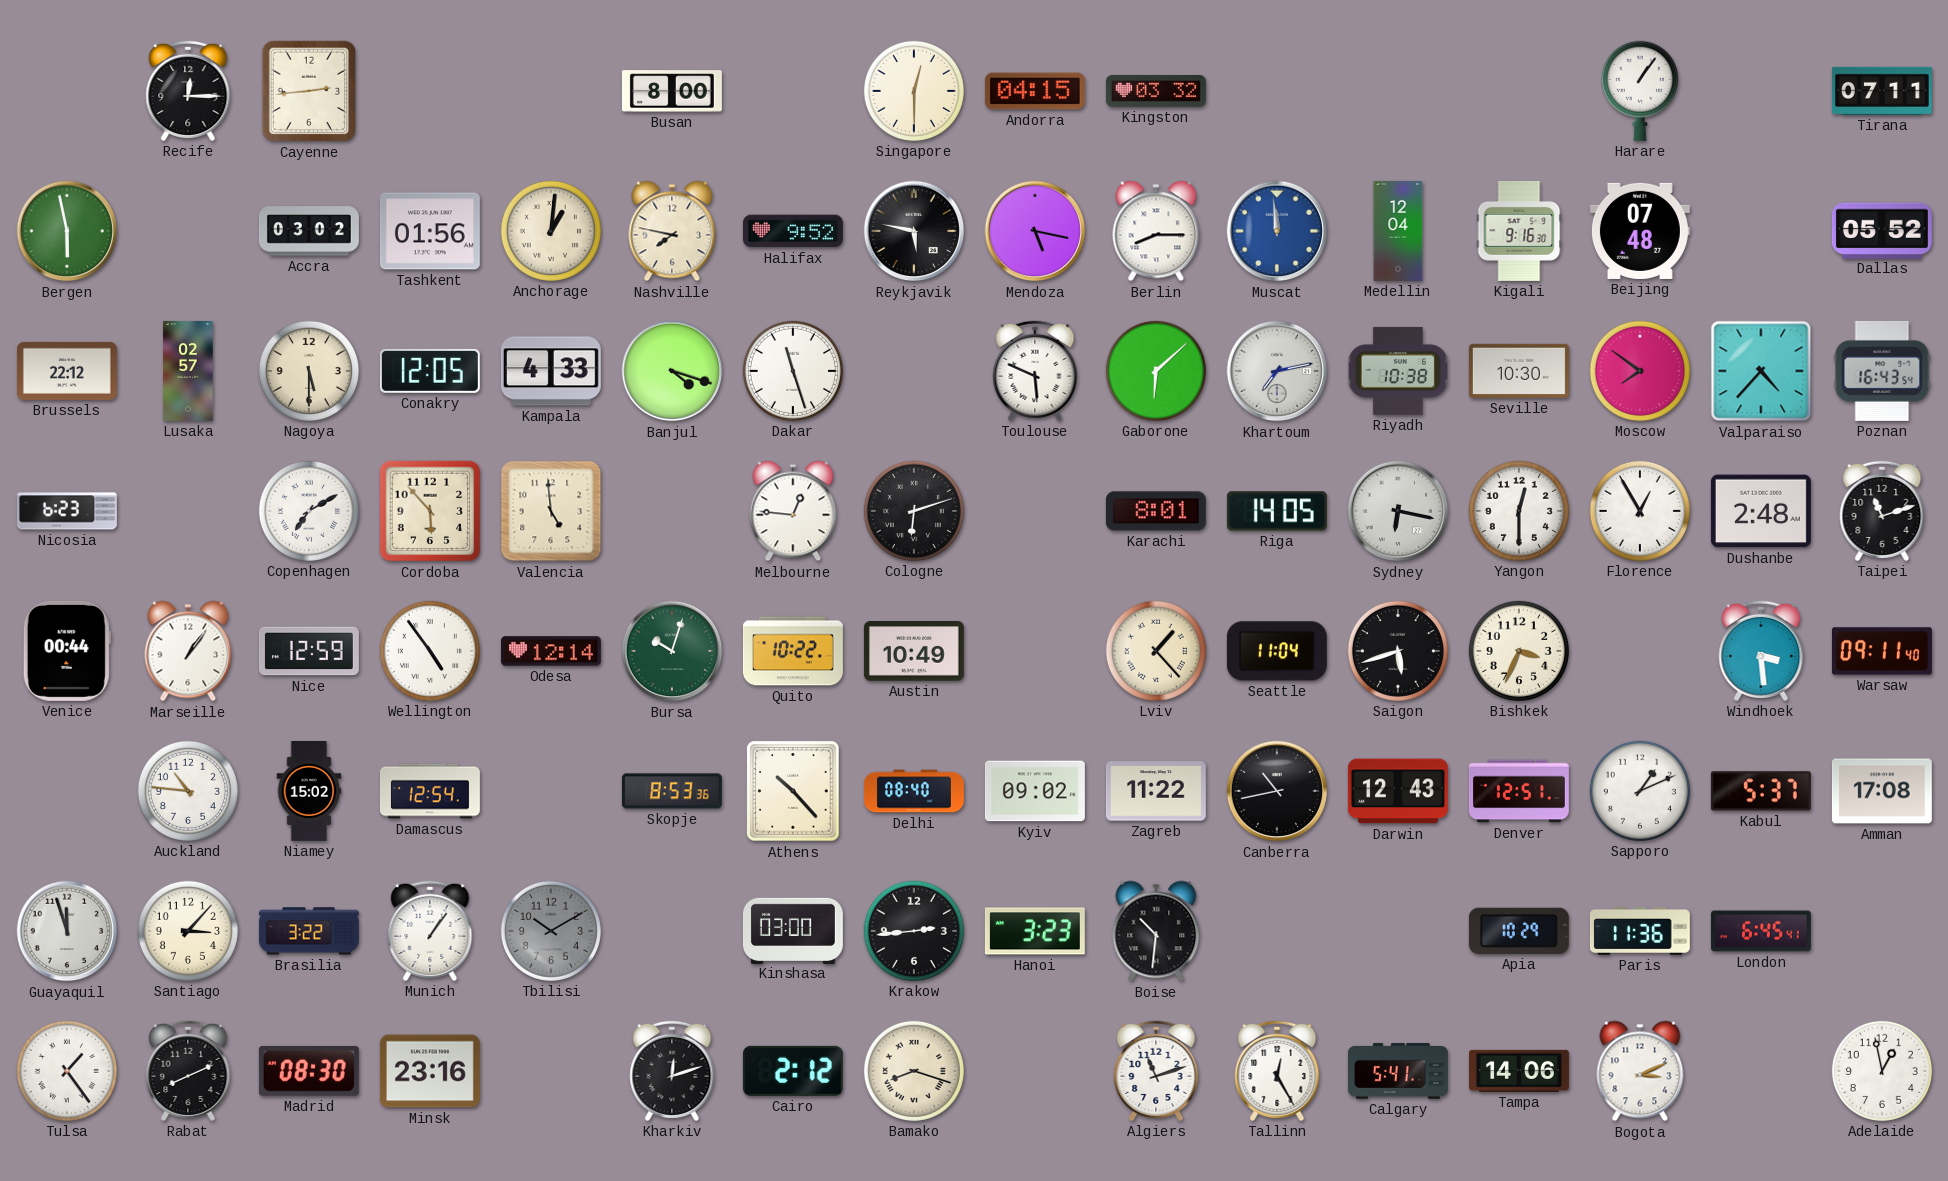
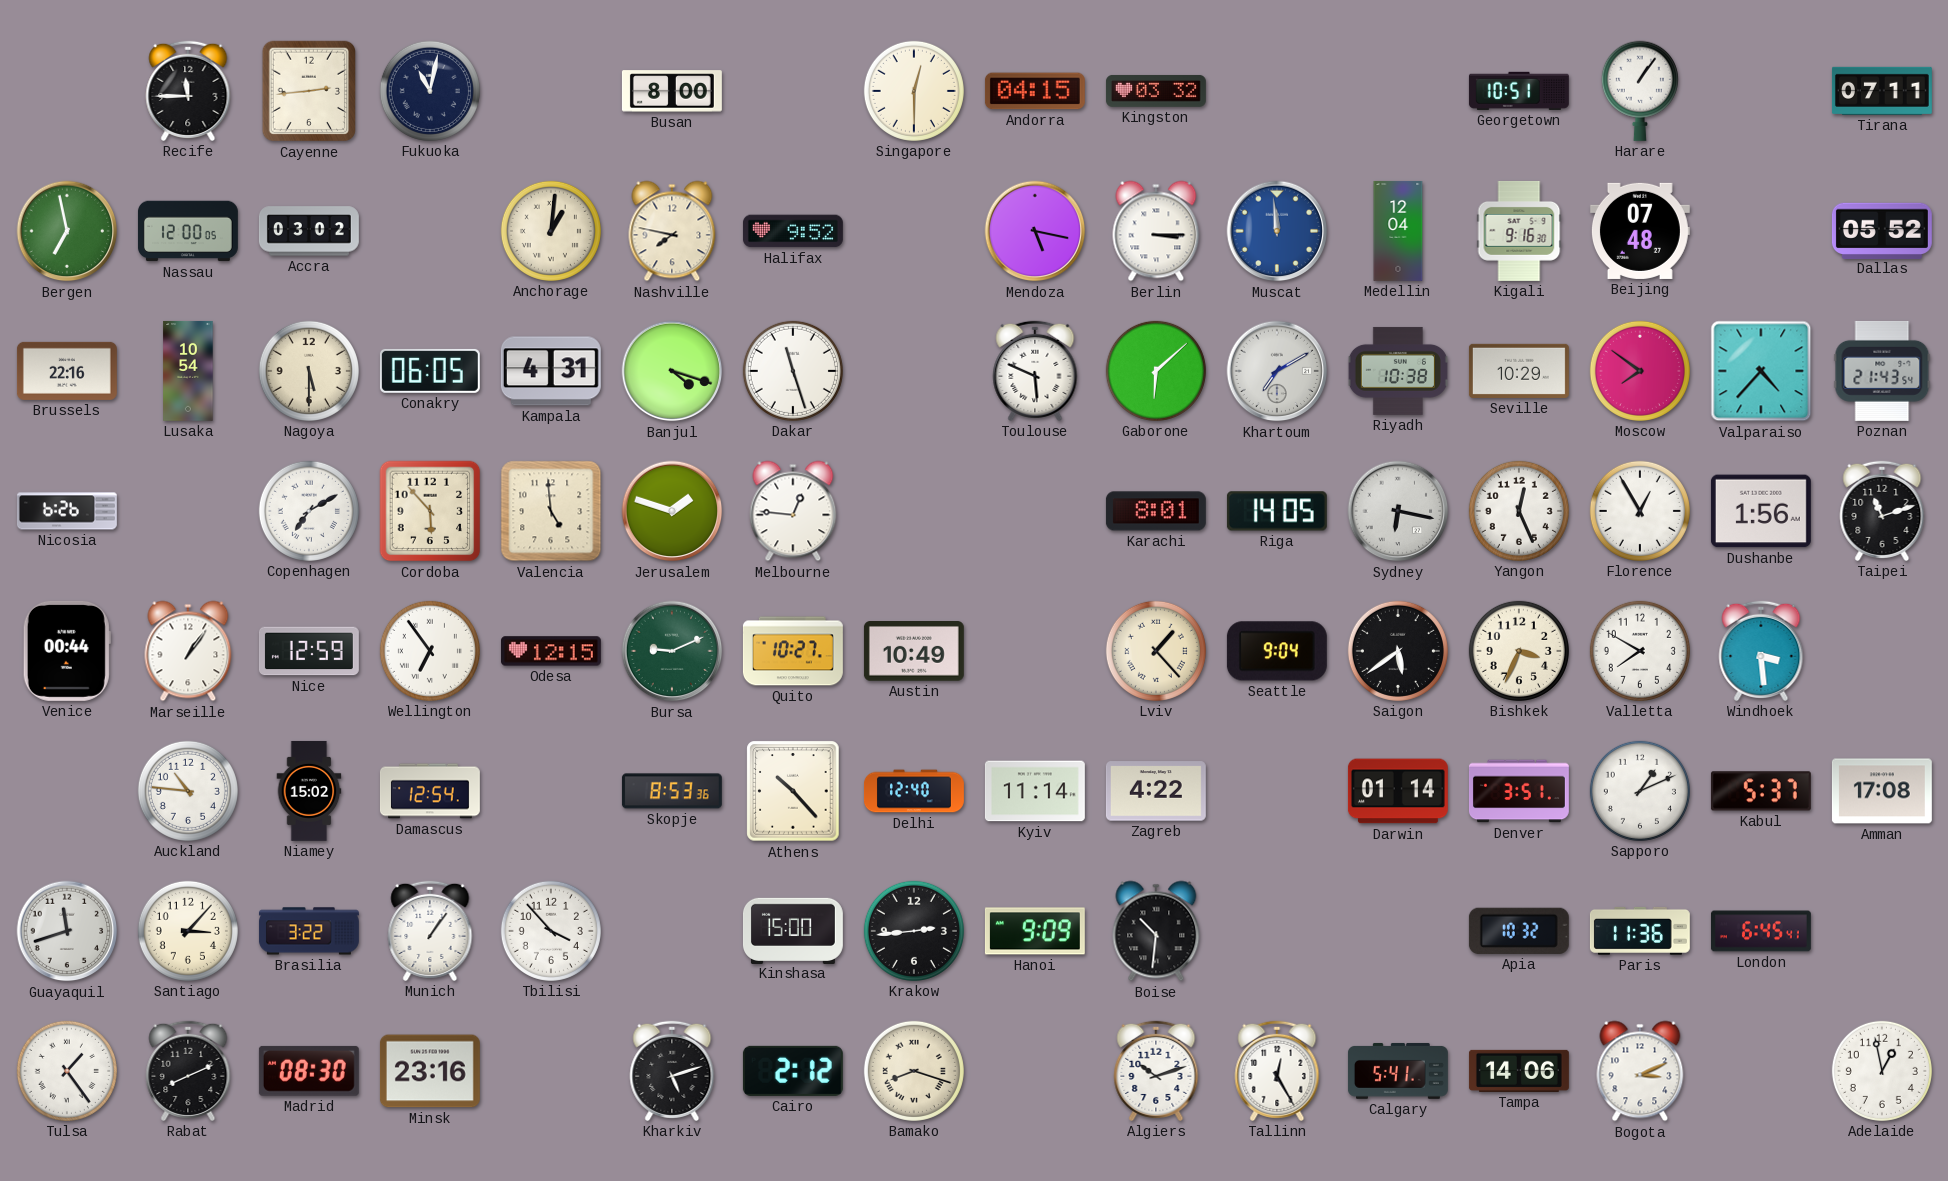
Recife: 12:15 -> 11:45
Fukuoka: none -> 11:02
Georgetown: none -> 10:51
Bergen: 5:58 -> 6:58
Nassau: none -> 12:00
Tashkent: 01:56 -> none
Reykjavik: 5:47 -> none
Berlin: 8:15 -> 3:15
Brussels: 22:12 -> 22:16
Lusaka: 02:57 -> 10:54
Conakry: 12:05 -> 06:05
Kampala: 4:33 -> 4:31
Khartoum: 7:13 -> 7:10
Seville: 10:30 -> 10:29
Poznan: 16:43 -> 21:43
Nicosia: 6:23 -> 6:26
Jerusalem: none -> 1:48
Cologne: 6:12 -> none
Yangon: 12:30 -> 12:26
Dushanbe: 2:48 -> 1:56
Wellington: 4:54 -> 6:54
Odesa: 12:14 -> 12:15
Bursa: 10:03 -> 9:11
Quito: 10:22 -> 10:27
Seattle: 11:04 -> 9:04
Saigon: 5:42 -> 5:39
Valletta: none -> 7:50
Warsaw: 09:11 -> none
Delhi: 08:40 -> 12:40
Kyiv: 09:02 -> 11:14
Zagreb: 11:22 -> 4:22
Canberra: 10:43 -> none
Darwin: 12:43 -> 01:14
Denver: 12:51 -> 3:51
Guayaquil: 11:57 -> 11:42
Tbilisi: 10:10 -> 3:53
Tbilisi dial: grey -> white
Kinshasa: 03:00 -> 15:00
Hanoi: 3:23 -> 9:09
Apia: 10:29 -> 10:32
Kharkiv: 12:12 -> 5:12
Algiers: 11:12 -> 10:12
